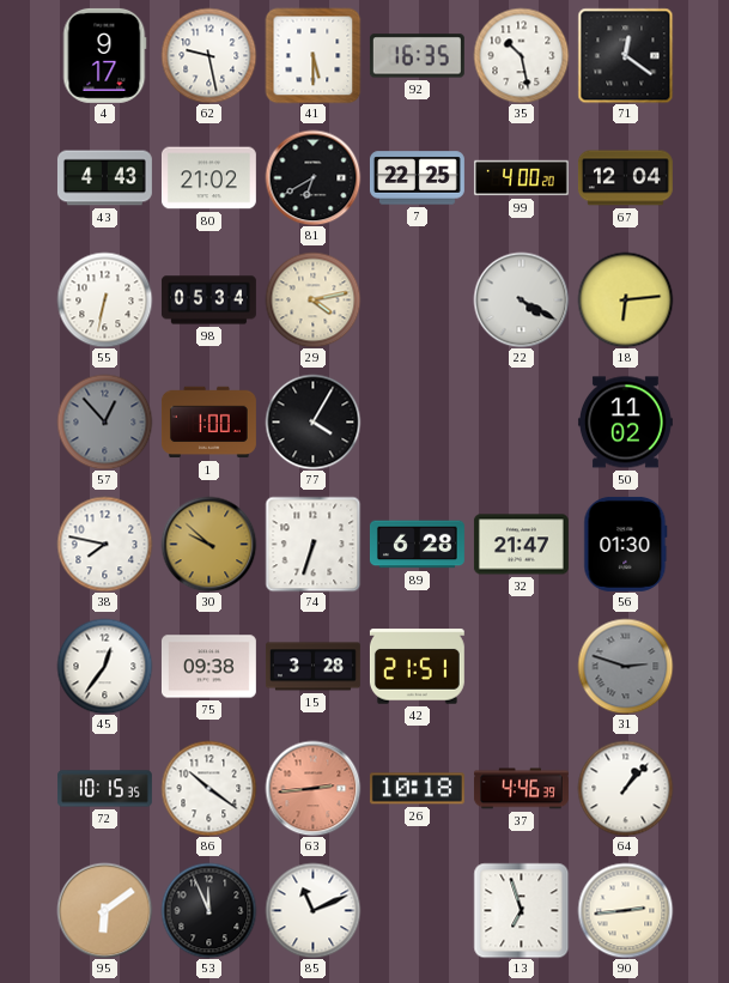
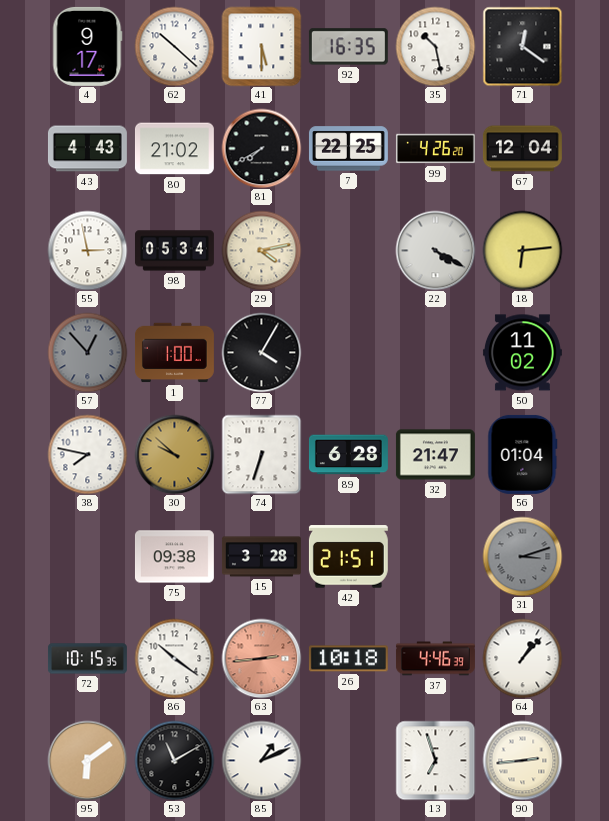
62: 9:28 -> 10:22
81: 6:40 -> 7:40
99: 4:00 -> 4:26
55: 6:32 -> 2:58
56: 01:30 -> 01:04
45: 12:36 -> none
31: 2:48 -> 3:12
53: 11:56 -> 11:10
85: 11:11 -> 1:11
